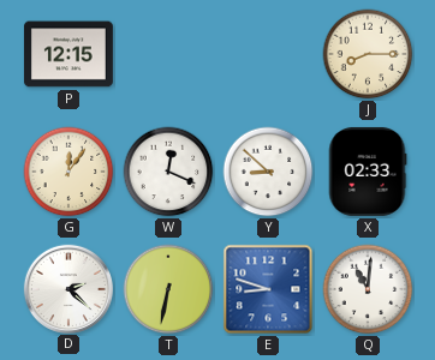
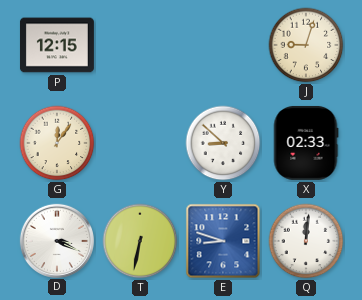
J: 8:15 -> 9:03
W: 12:19 -> none
D: 2:22 -> 3:19
Q: 11:01 -> 12:01
